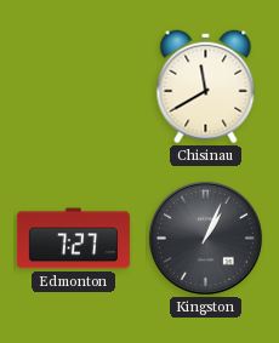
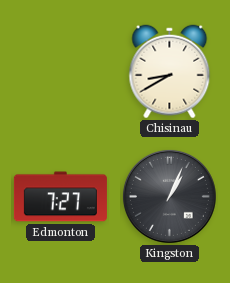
Chisinau: 11:40 -> 8:40
